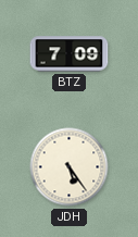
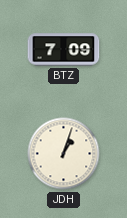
JDH: 5:24 -> 1:03
